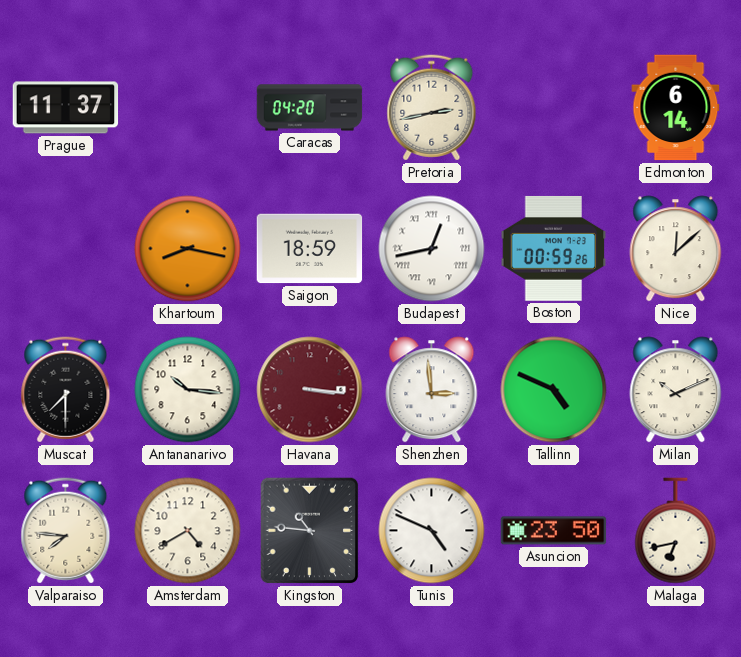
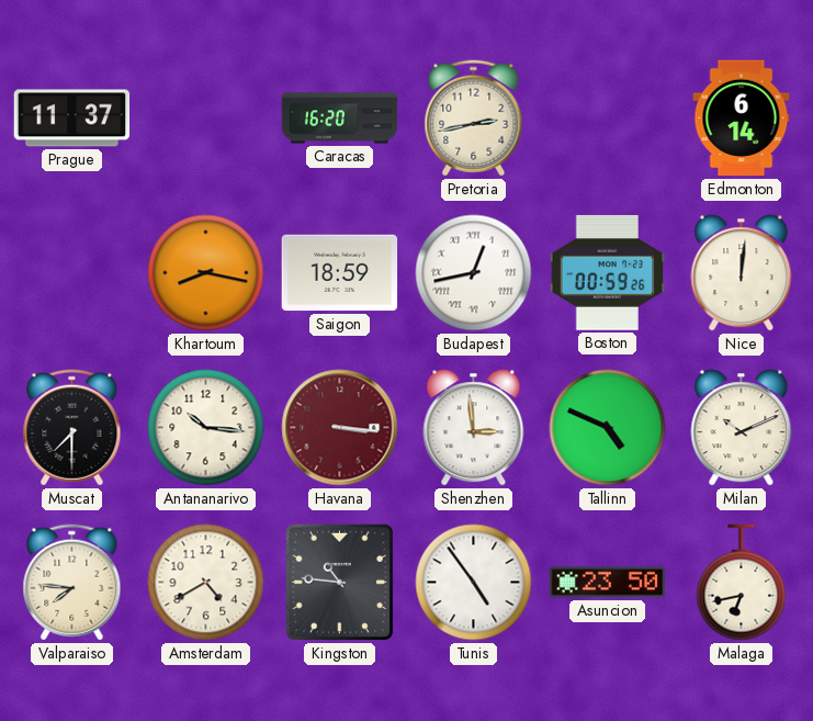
Caracas: 04:20 -> 16:20
Nice: 12:08 -> 12:01
Tunis: 4:49 -> 4:54
